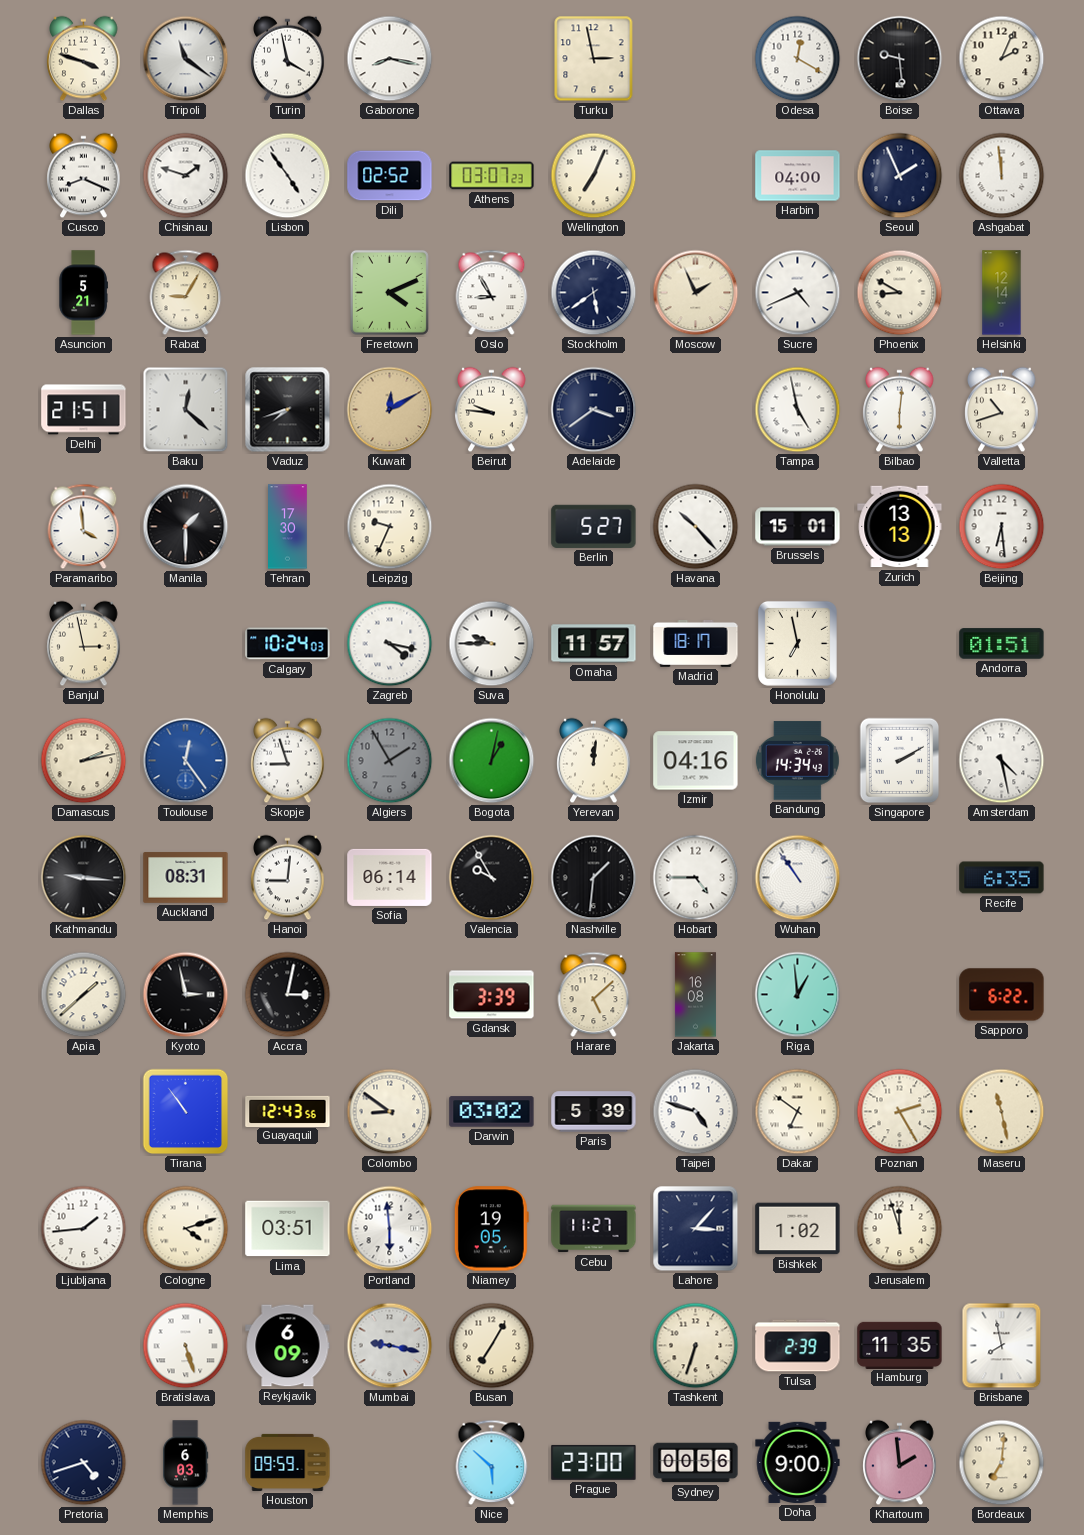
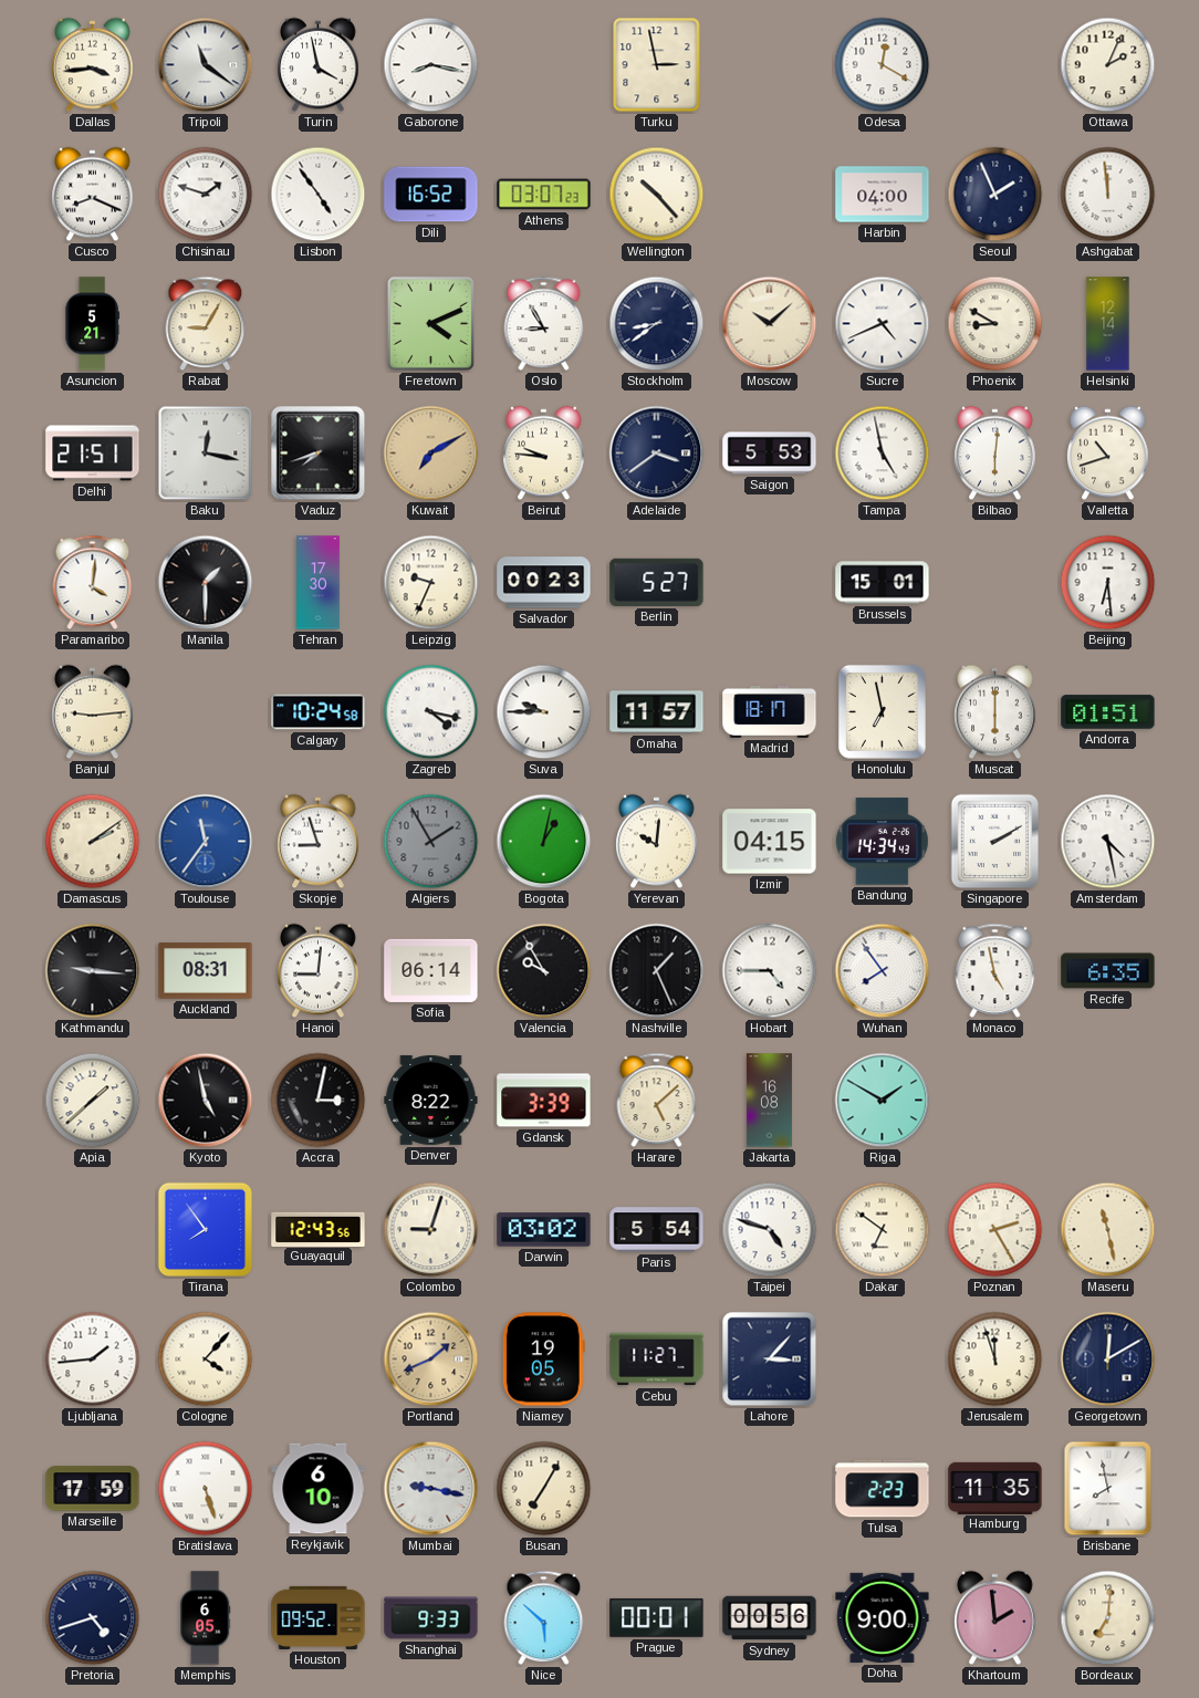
Dallas: 3:48 -> 3:44
Boise: 9:29 -> none
Dili: 02:52 -> 16:52
Wellington: 7:04 -> 10:23
Stockholm: 5:39 -> 8:39
Moscow: 1:56 -> 10:08
Baku: 12:22 -> 12:17
Kuwait: 12:10 -> 7:10
Saigon: none -> 5:53
Paramaribo: 3:59 -> 4:01
Salvador: none -> 00:23
Havana: 10:23 -> none
Zurich: 13:13 -> none
Banjul: 2:58 -> 9:14
Calgary: 10:24:03 -> 10:24:58
Muscat: none -> 6:00
Damascus: 2:13 -> 2:09
Toulouse: 12:24 -> 11:36
Yerevan: 12:01 -> 10:01
Izmir: 04:16 -> 04:15
Nashville: 1:31 -> 1:26
Wuhan: 10:54 -> 7:54
Monaco: none -> 4:58
Kyoto: 2:58 -> 4:58
Denver: none -> 8:22
Riga: 12:59 -> 1:50
Sapporo: 6:22 -> none
Tirana: 10:54 -> 7:54
Colombo: 8:51 -> 9:03
Paris: 5:39 -> 5:54
Cologne: 4:12 -> 4:07
Lima: 03:51 -> none
Portland: 5:59 -> 1:41
Portland dial: white -> champagne
Bishkek: 1:02 -> none
Georgetown: none -> 12:10
Marseille: none -> 17:59
Reykjavik: 6:09 -> 6:10
Tashkent: 6:33 -> none
Tulsa: 2:39 -> 2:23
Memphis: 6:03 -> 6:05
Houston: 09:59 -> 09:52
Shanghai: none -> 9:33
Prague: 23:00 -> 00:01
